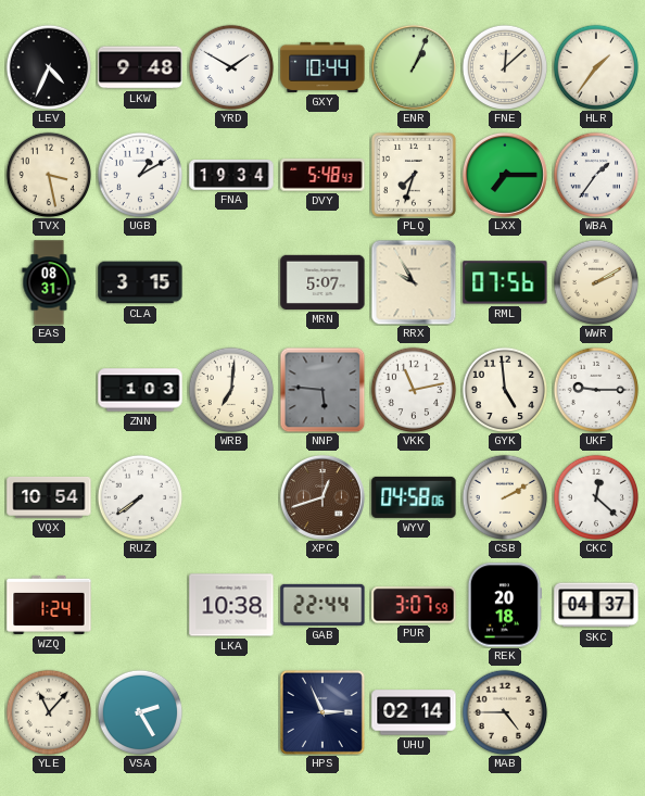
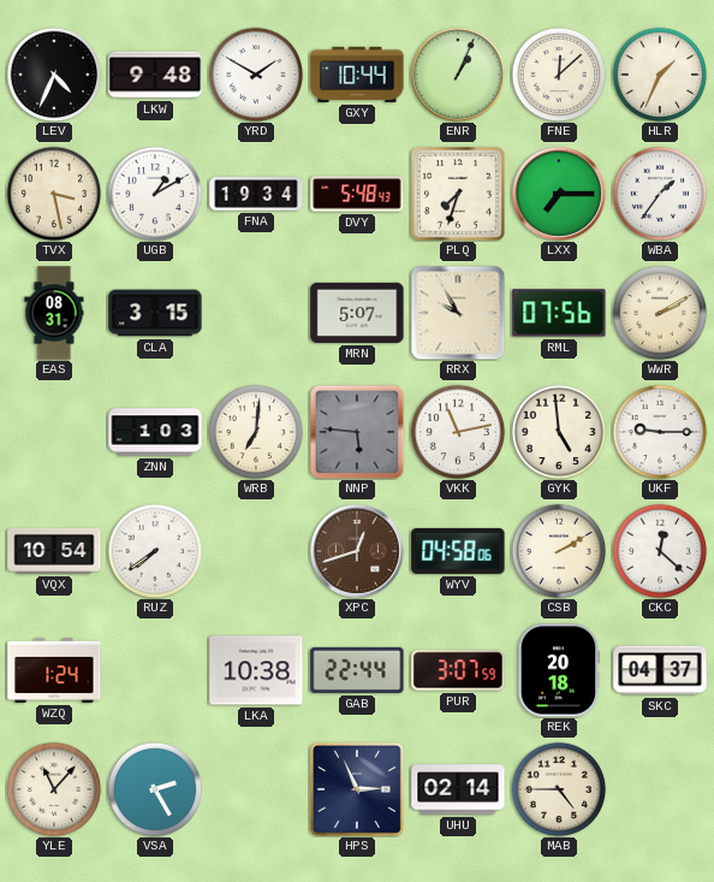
HLR: 1:36 -> 1:34
